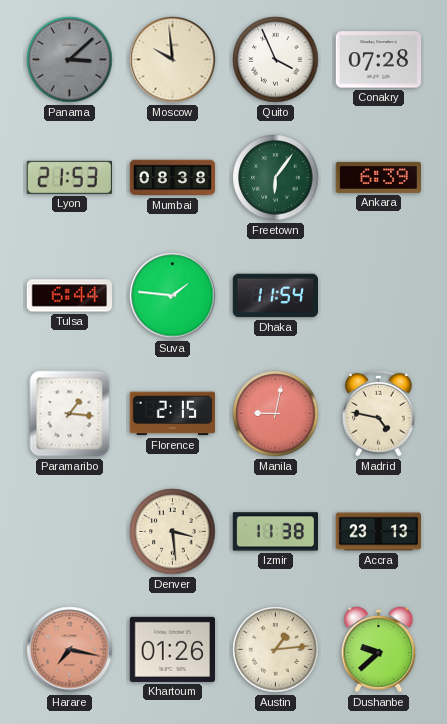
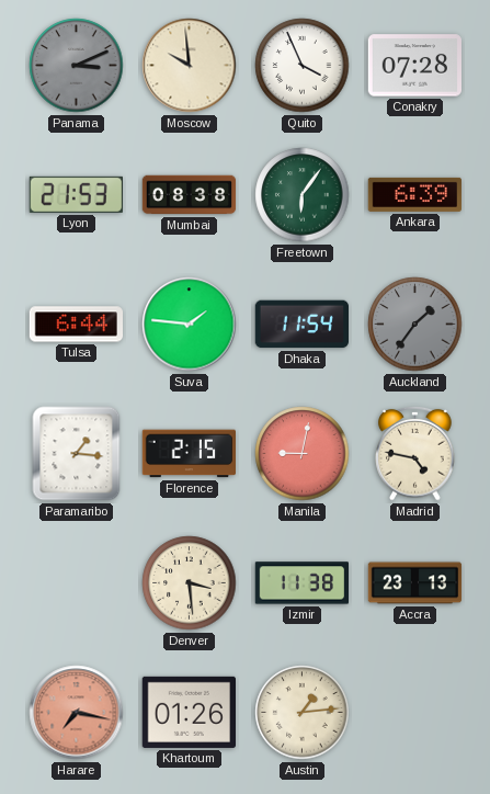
Panama: 3:08 -> 3:11
Auckland: none -> 1:36
Dushanbe: 9:38 -> none
